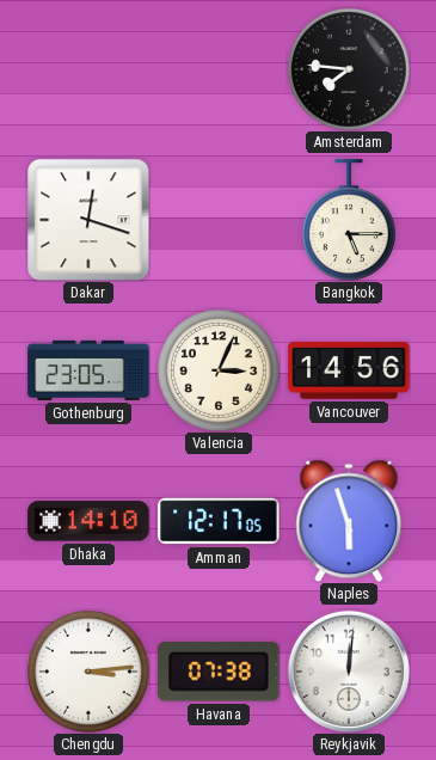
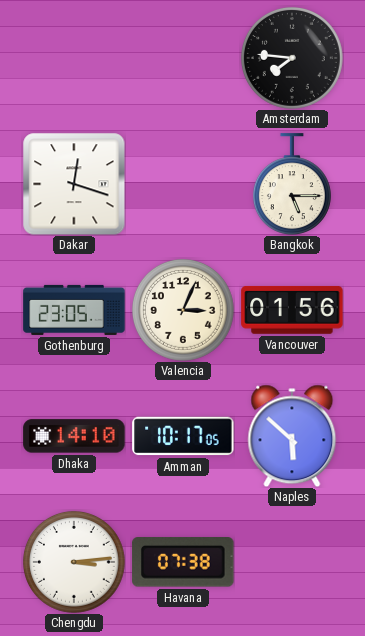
Vancouver: 14:56 -> 01:56
Amman: 12:17 -> 10:17
Naples: 5:57 -> 5:52
Reykjavik: 12:01 -> none
